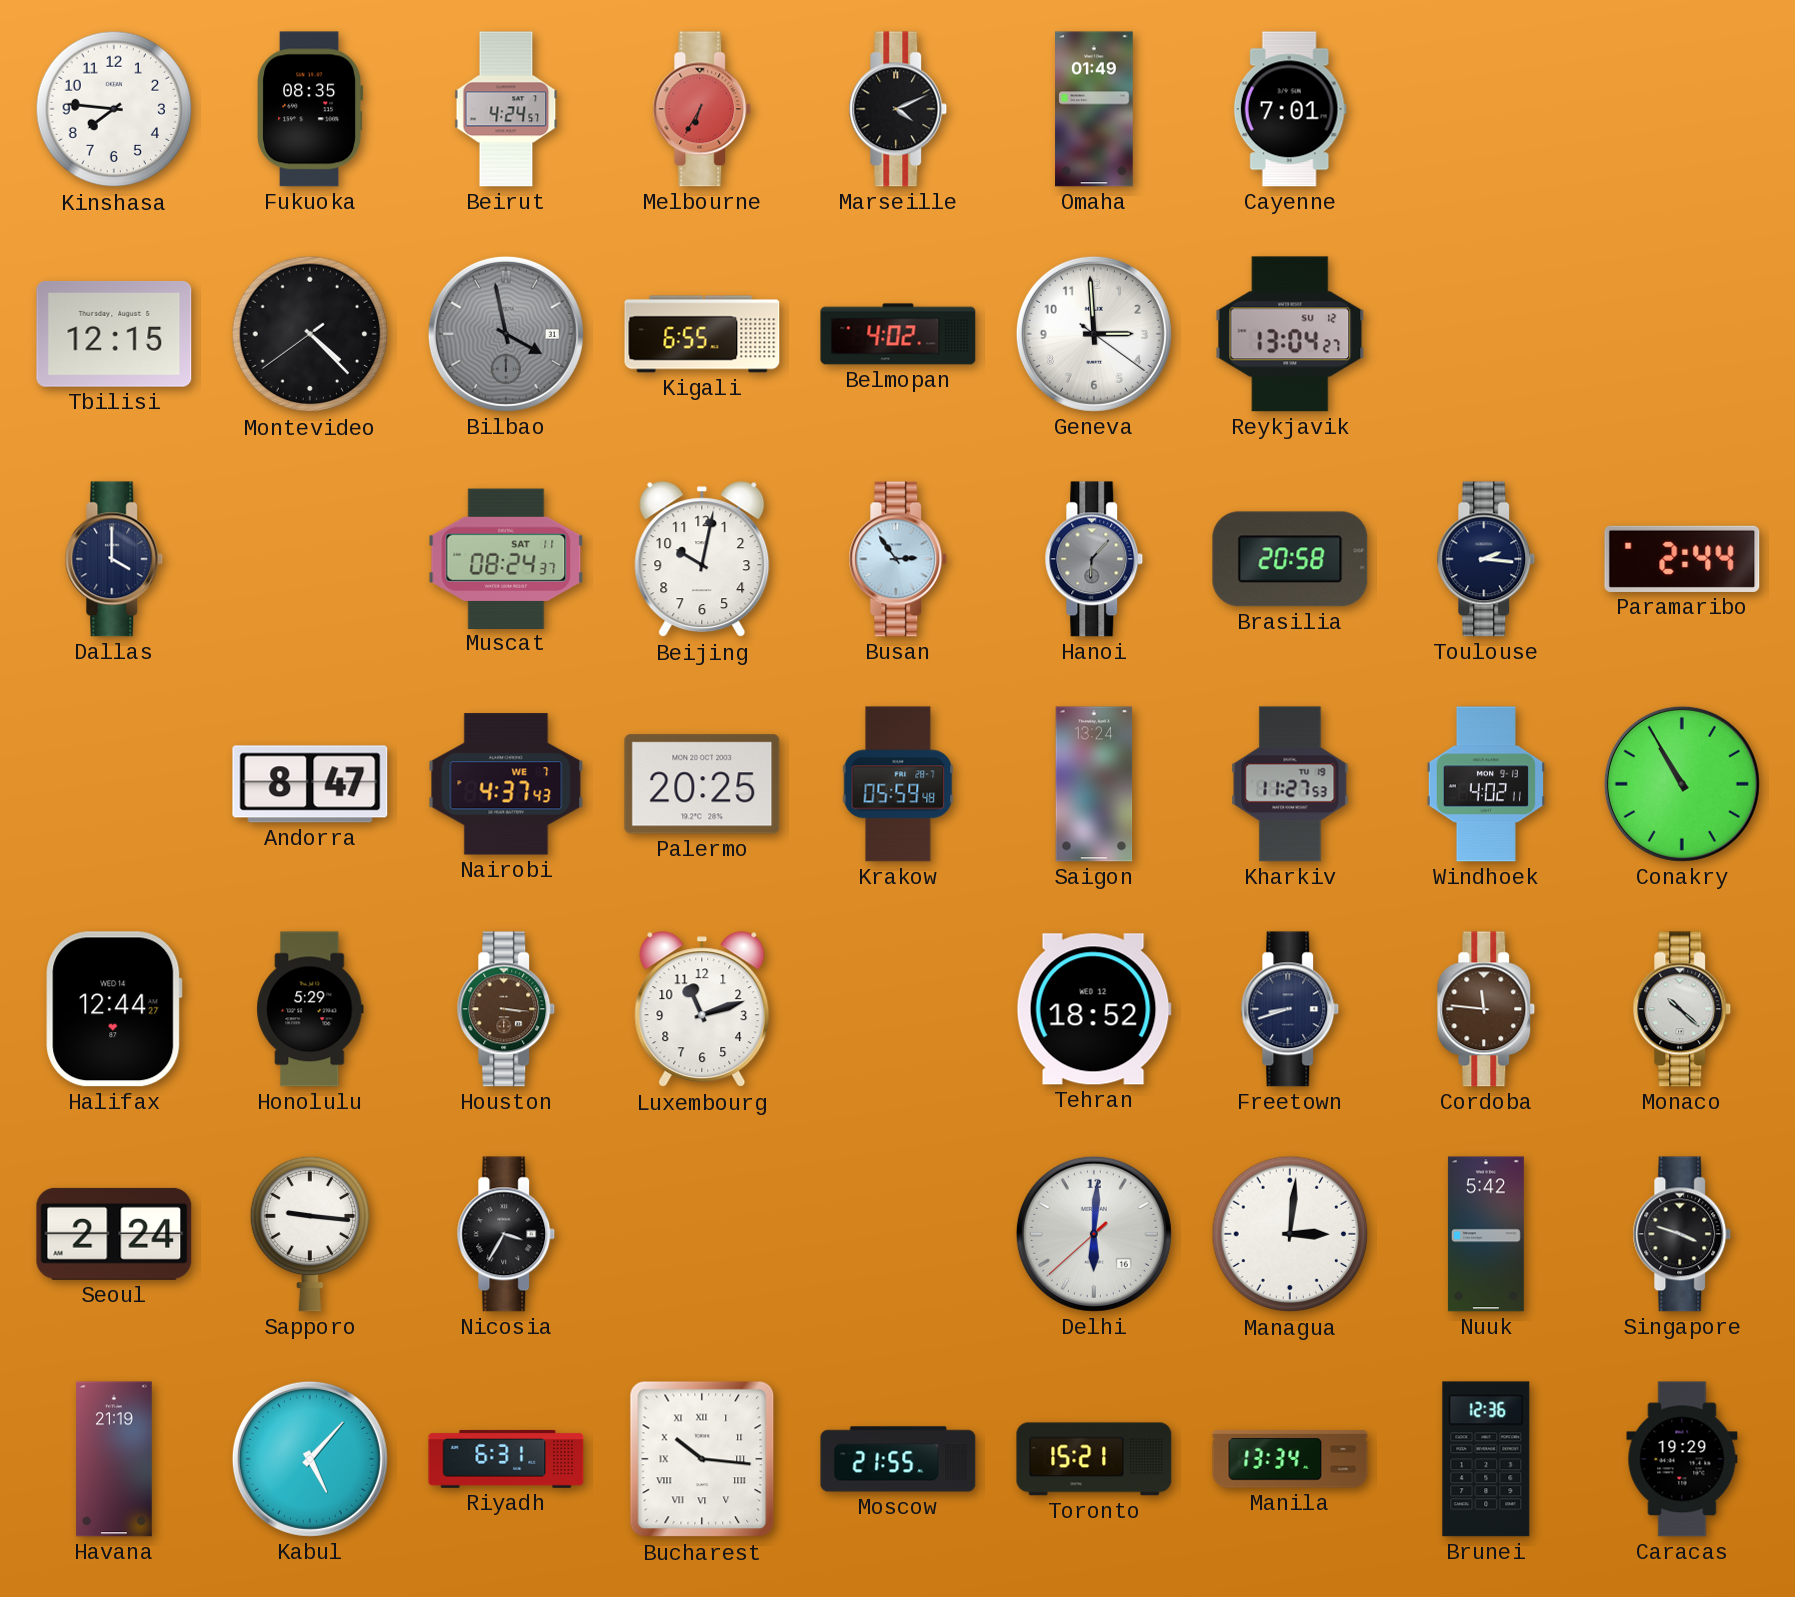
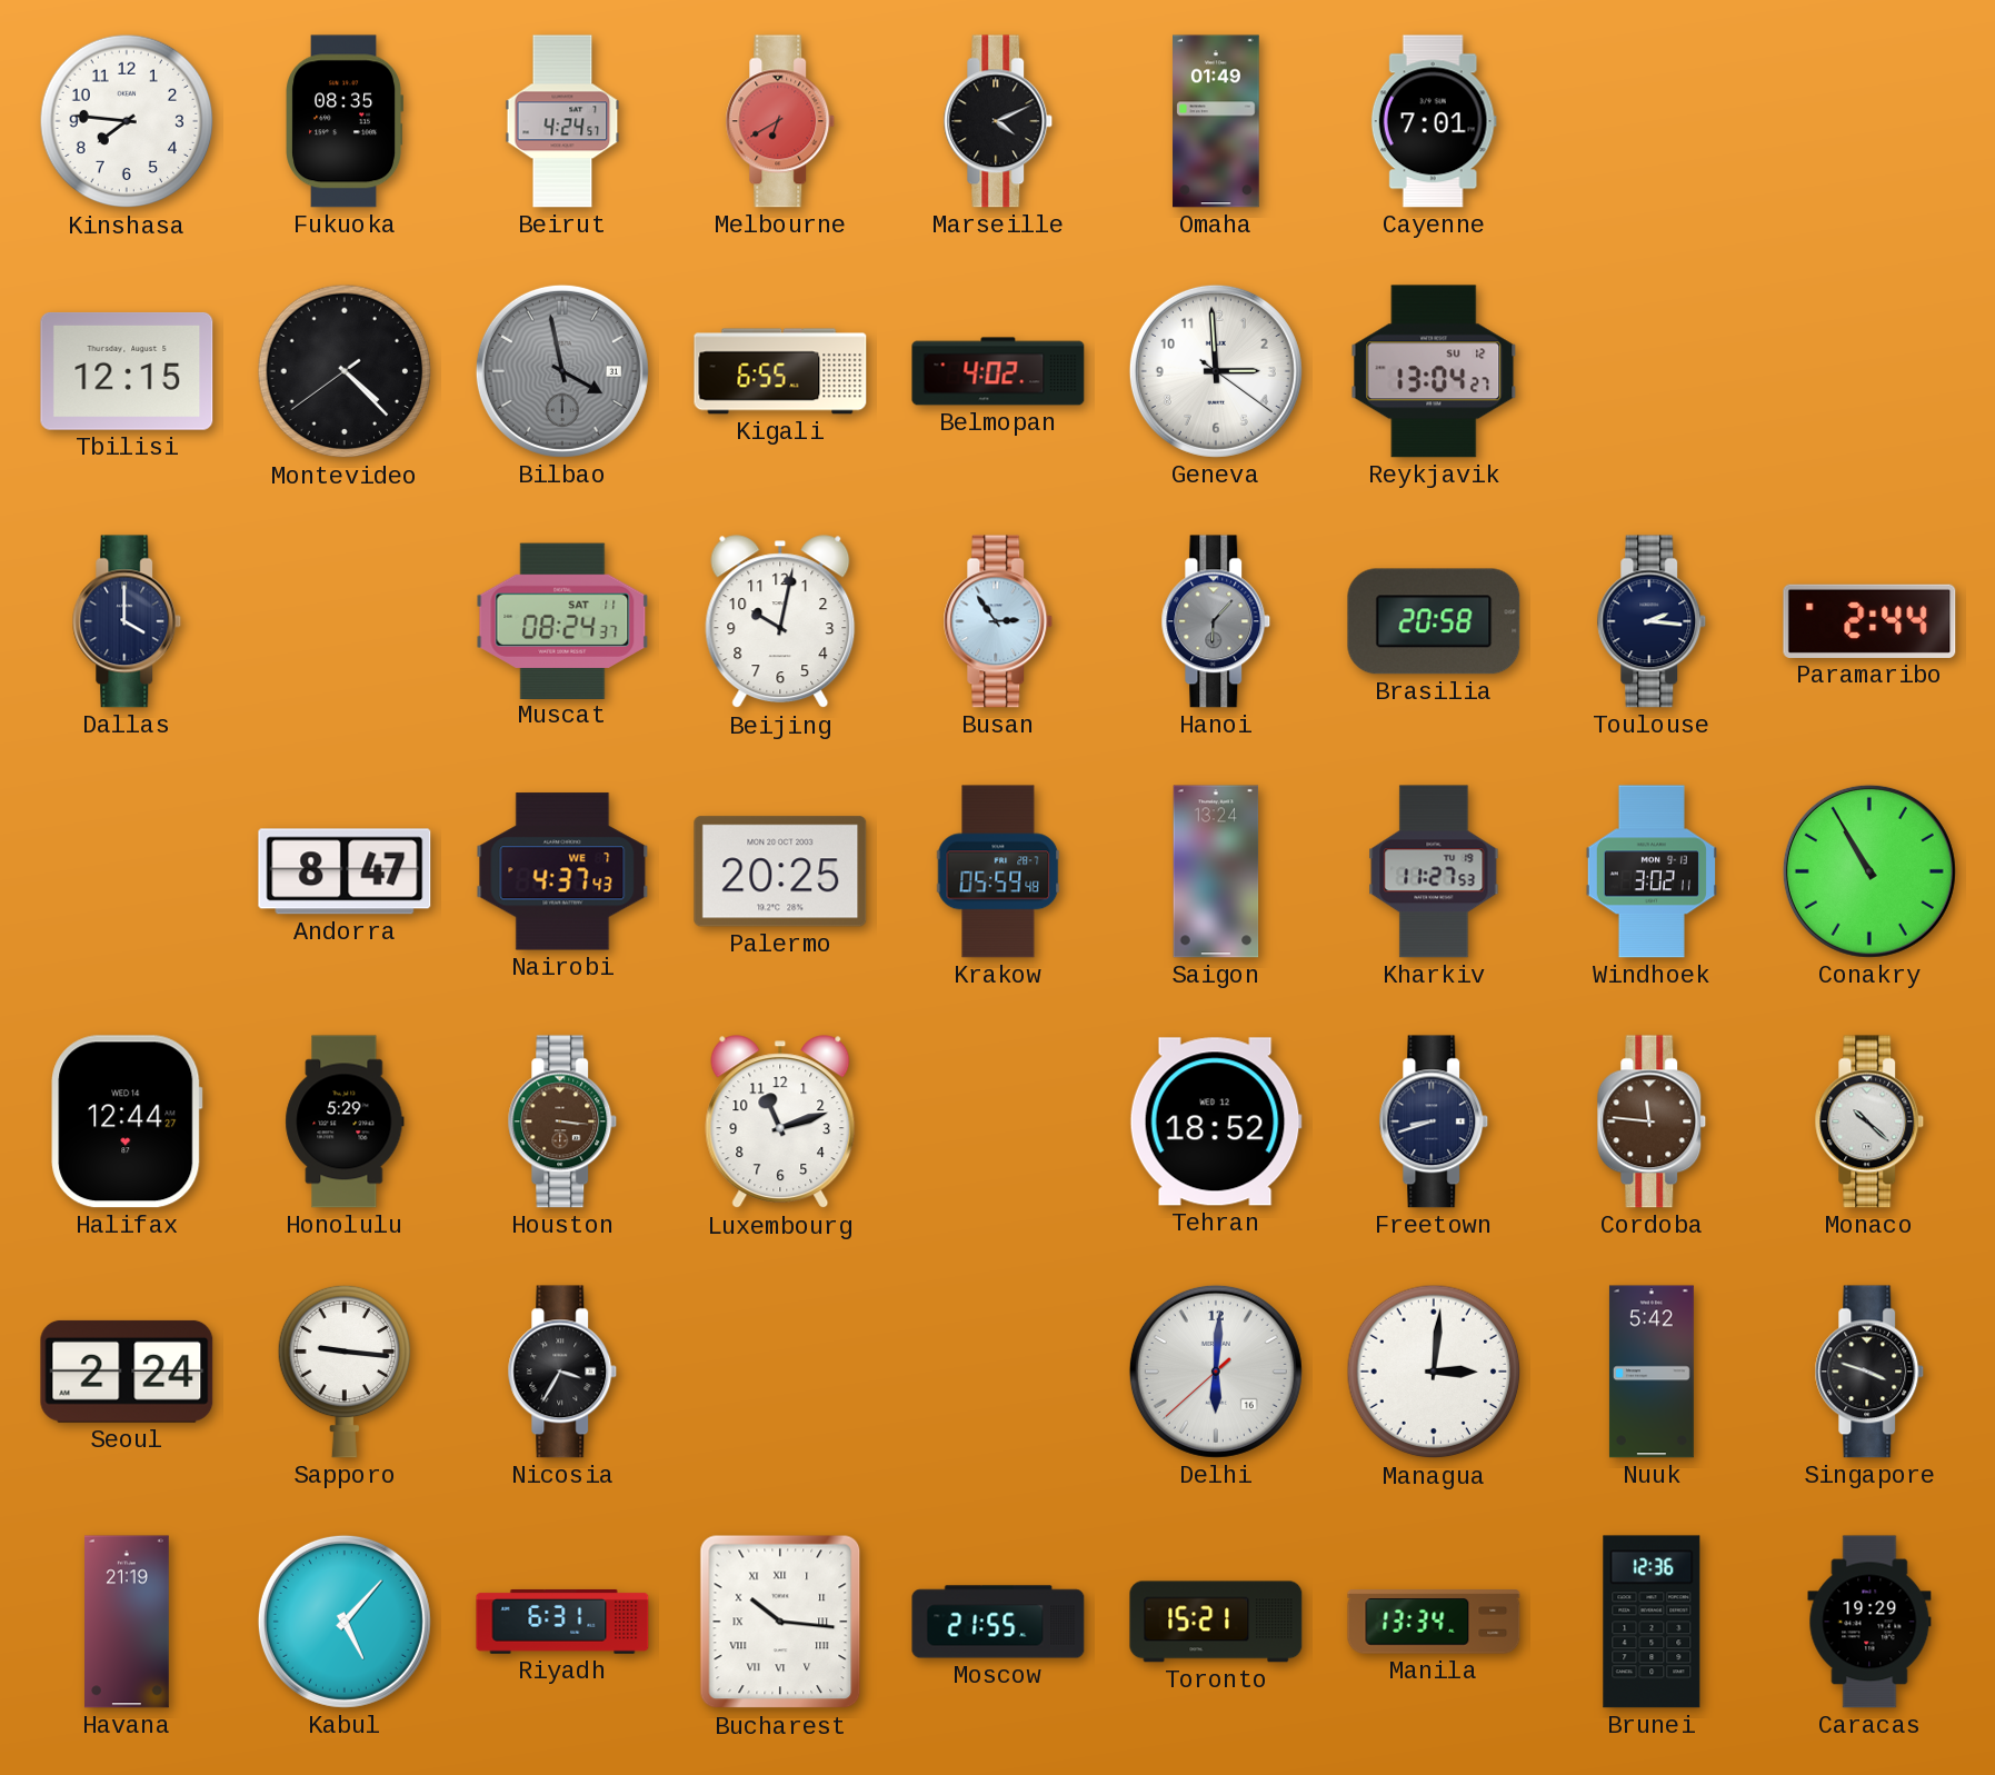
Melbourne: 6:35 -> 6:40
Windhoek: 4:02 -> 3:02
